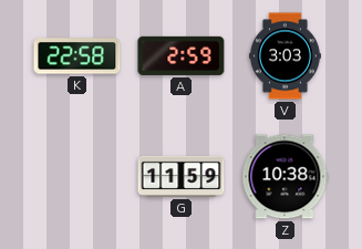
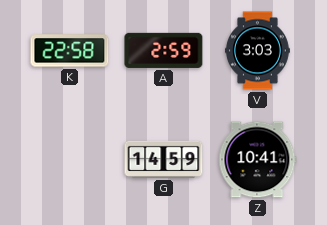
G: 11:59 -> 14:59
Z: 10:38 -> 10:41
